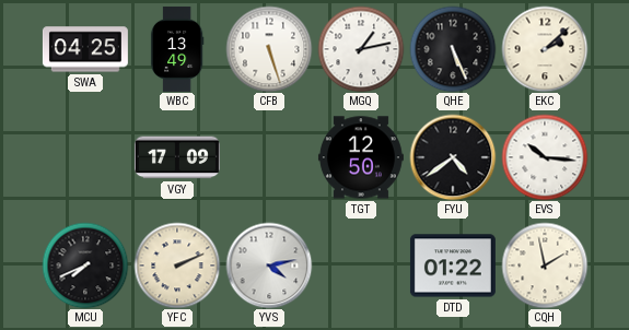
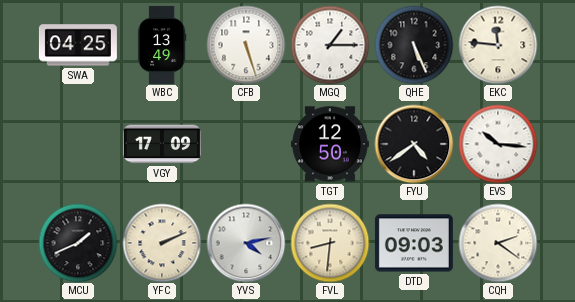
MGQ: 1:13 -> 1:15
EKC: 2:08 -> 11:46
MCU: 7:41 -> 1:41
FVL: none -> 8:31
DTD: 01:22 -> 09:03
CQH: 1:58 -> 2:21
